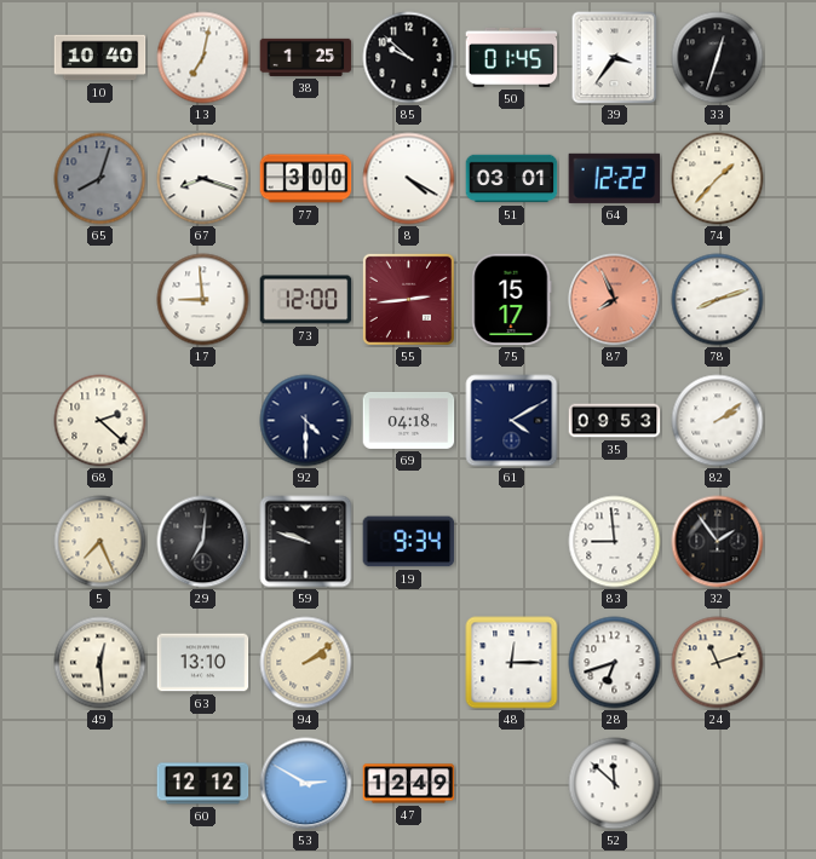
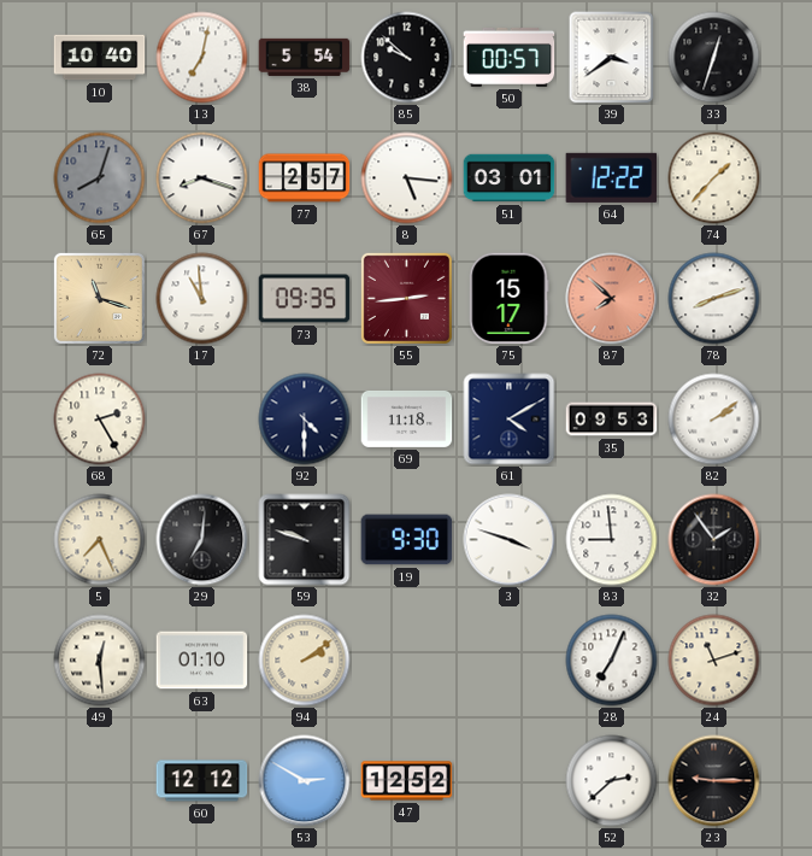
38: 1:25 -> 5:54
50: 01:45 -> 00:57
39: 3:36 -> 3:39
77: 3:00 -> 2:57
8: 4:20 -> 5:16
72: none -> 11:18
17: 8:59 -> 10:59
73: 12:00 -> 09:35
87: 7:56 -> 7:52
68: 2:22 -> 2:25
69: 04:18 -> 11:18
19: 9:34 -> 9:30
3: none -> 3:48
63: 13:10 -> 01:10
48: 12:15 -> none
28: 6:42 -> 7:04
47: 12:49 -> 12:52
52: 11:52 -> 2:38
23: none -> 9:15
